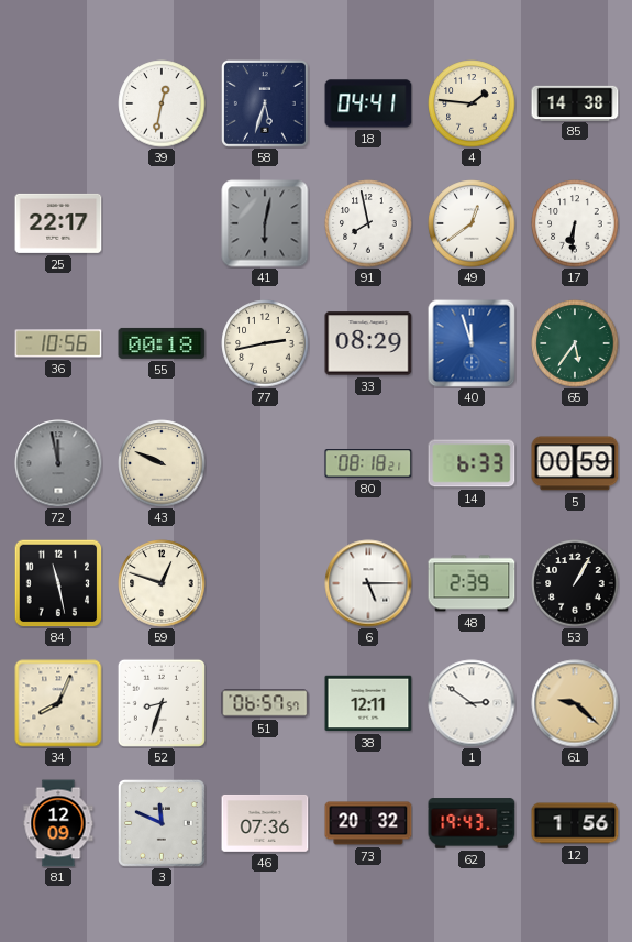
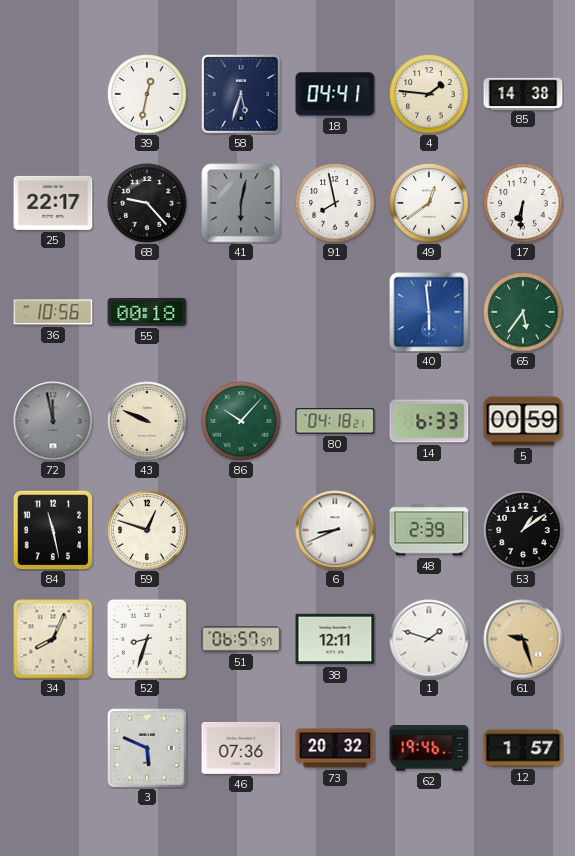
68: none -> 9:23
77: 2:43 -> none
33: 08:29 -> none
40: 11:57 -> 5:59
86: none -> 10:07
80: 08:18 -> 04:18
6: 5:15 -> 8:41
53: 1:05 -> 1:09
1: 2:51 -> 1:48
61: 9:22 -> 9:27
81: 12:09 -> none
3: 11:49 -> 5:49
62: 19:43 -> 19:46
12: 1:56 -> 1:57
